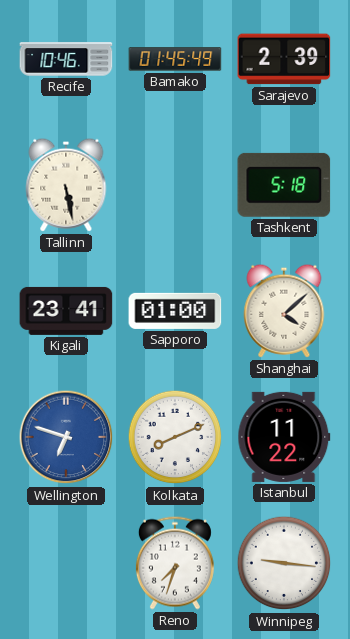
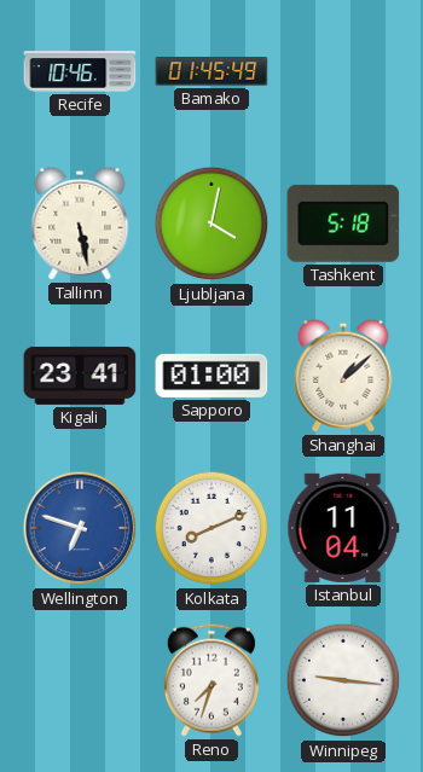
Sarajevo: 2:39 -> none
Ljubljana: none -> 4:02
Shanghai: 4:08 -> 1:08
Istanbul: 11:22 -> 11:04
